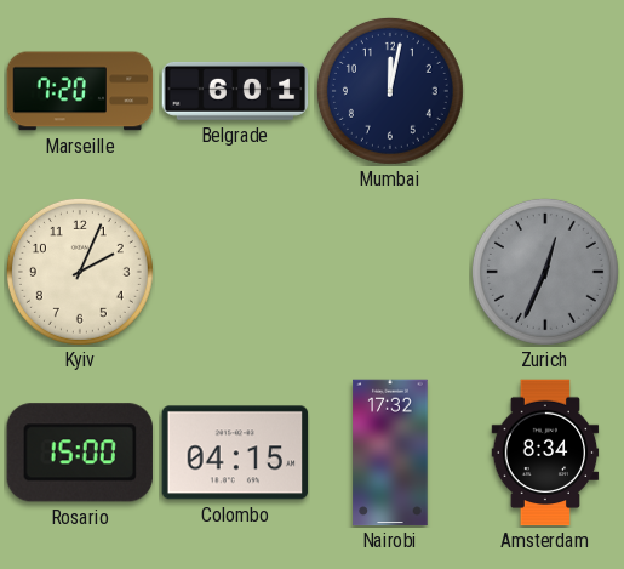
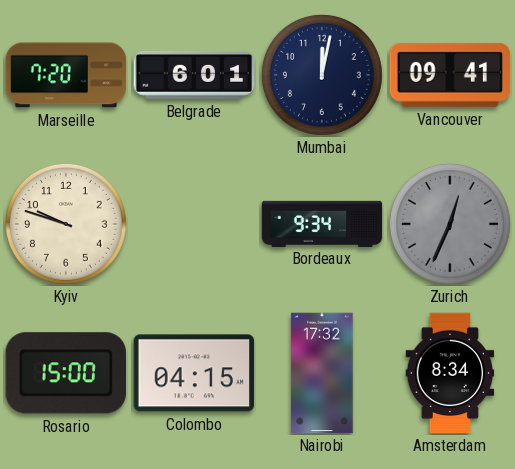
Vancouver: none -> 09:41
Kyiv: 2:04 -> 9:48
Bordeaux: none -> 9:34
